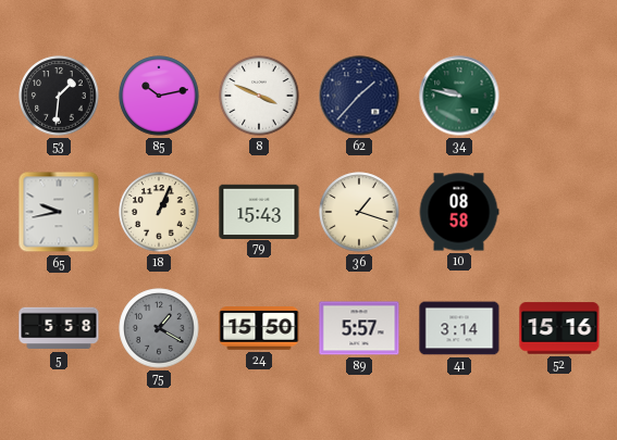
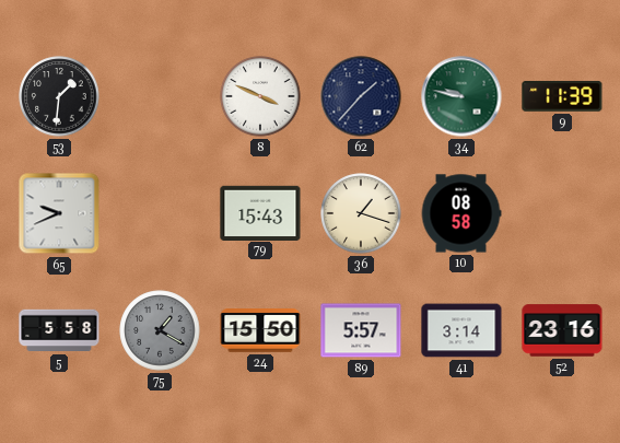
85: 10:13 -> none
9: none -> 11:39
65: 9:43 -> 9:41
18: 1:04 -> none
52: 15:16 -> 23:16
